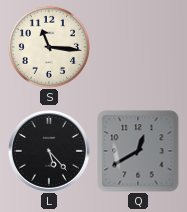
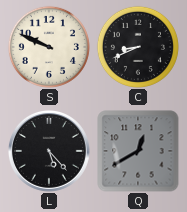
S: 11:16 -> 9:49
C: none -> 8:41
